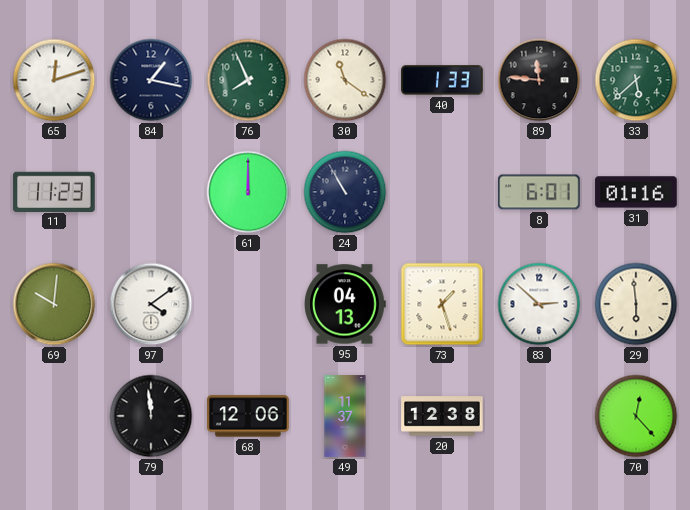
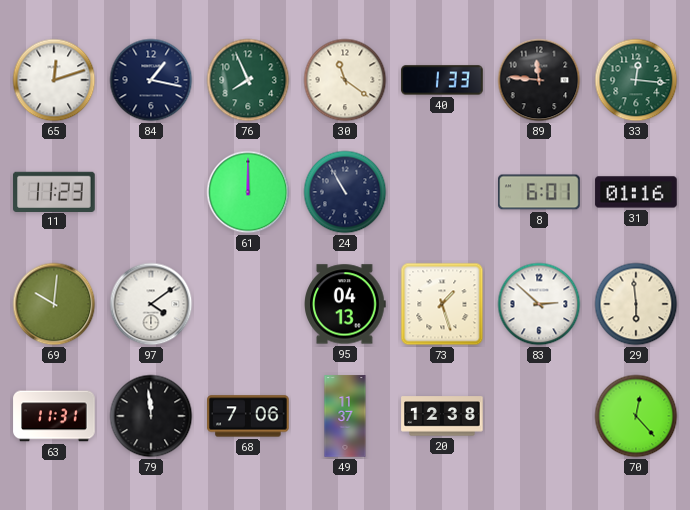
33: 5:38 -> 12:16
63: none -> 11:31
68: 12:06 -> 7:06
